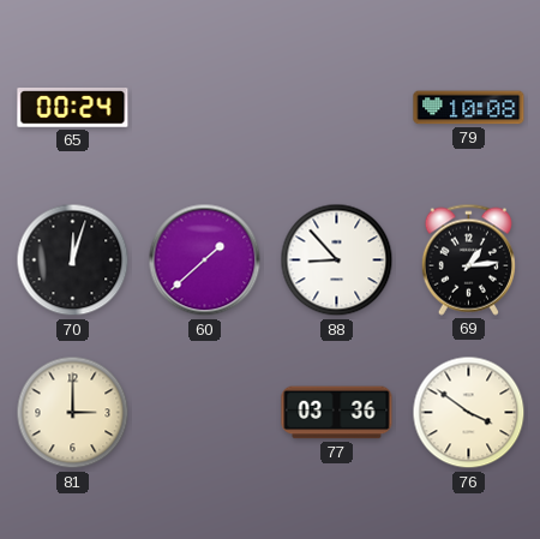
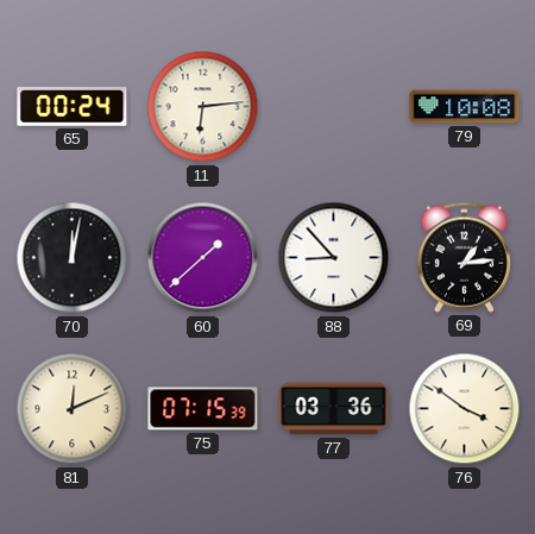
11: none -> 6:14
70: 12:03 -> 12:02
81: 3:00 -> 12:11
75: none -> 07:15
